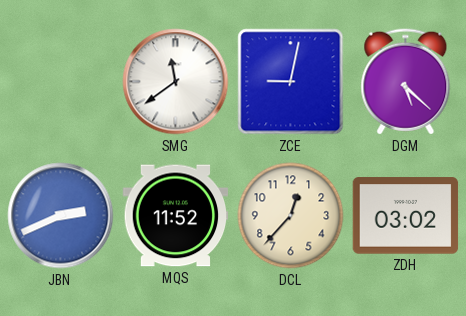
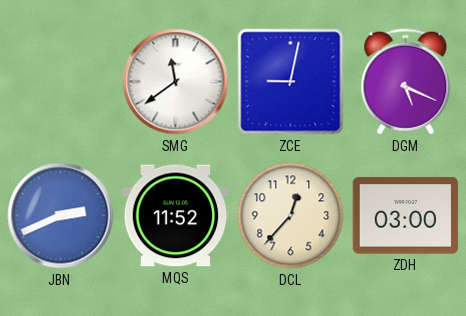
DGM: 5:22 -> 5:19
ZDH: 03:02 -> 03:00
